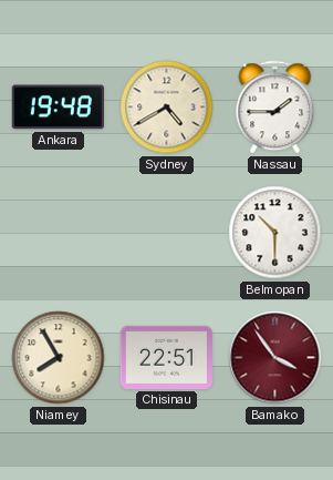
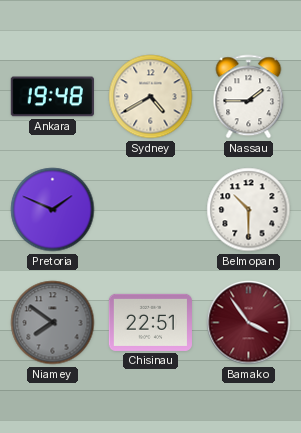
Pretoria: none -> 1:49
Niamey: 7:55 -> 7:51
Niamey dial: cream -> grey
